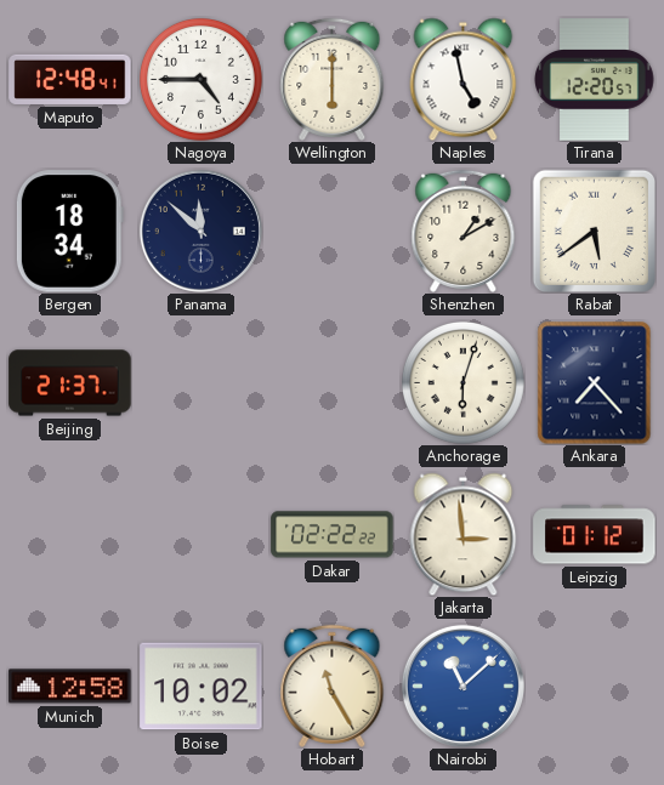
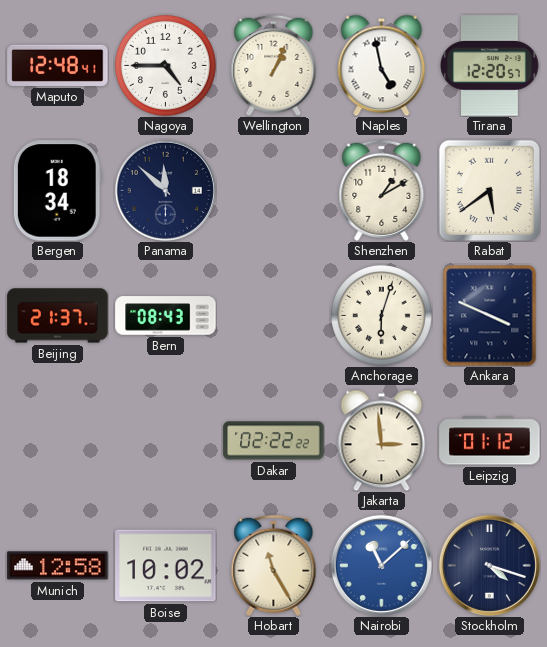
Wellington: 6:00 -> 1:04
Bern: none -> 08:43
Ankara: 7:23 -> 3:49
Stockholm: none -> 4:18
